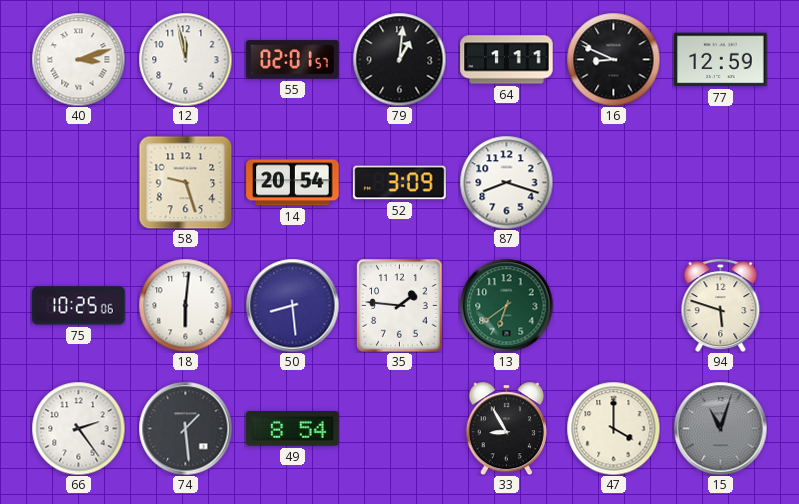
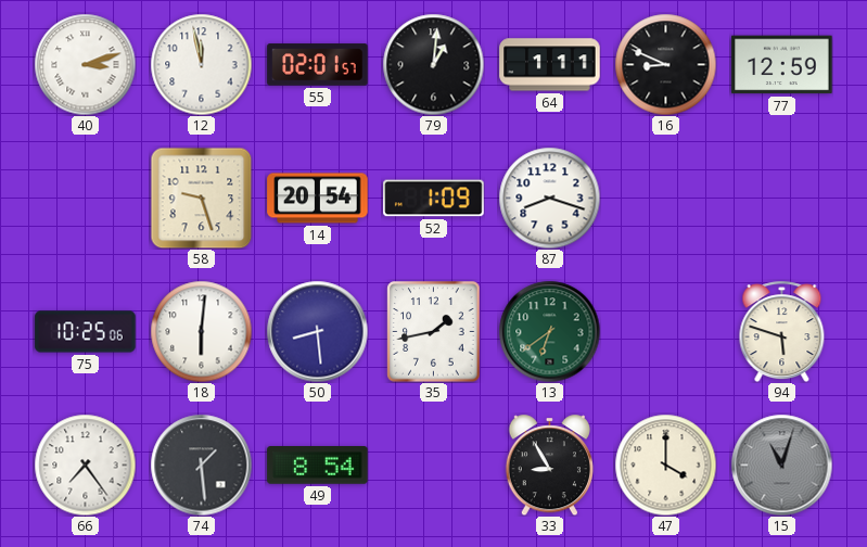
52: 3:09 -> 1:09
35: 1:46 -> 1:43
66: 2:24 -> 7:24
